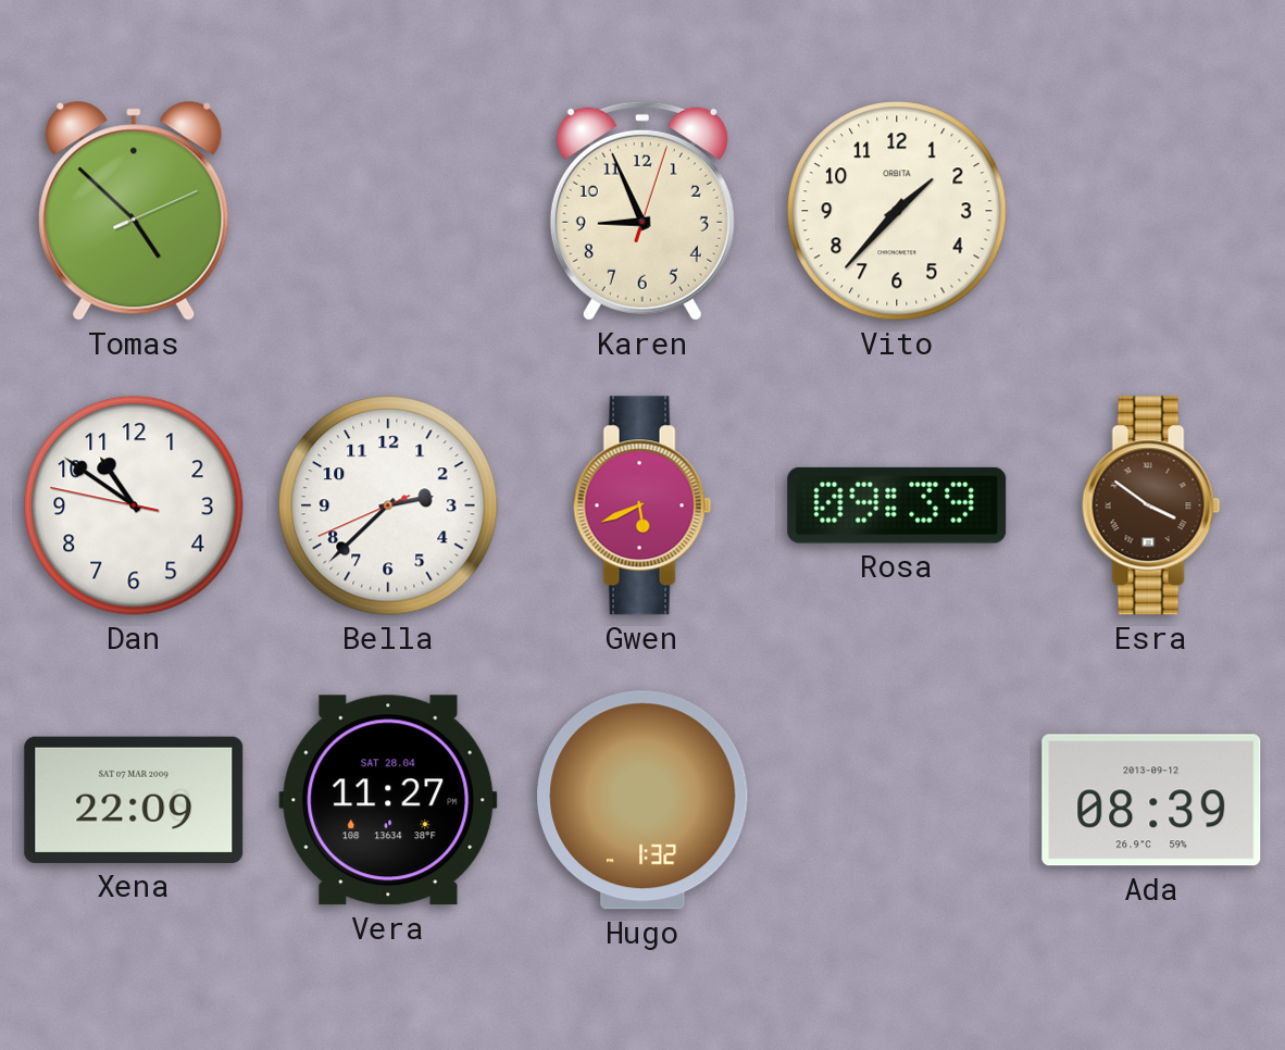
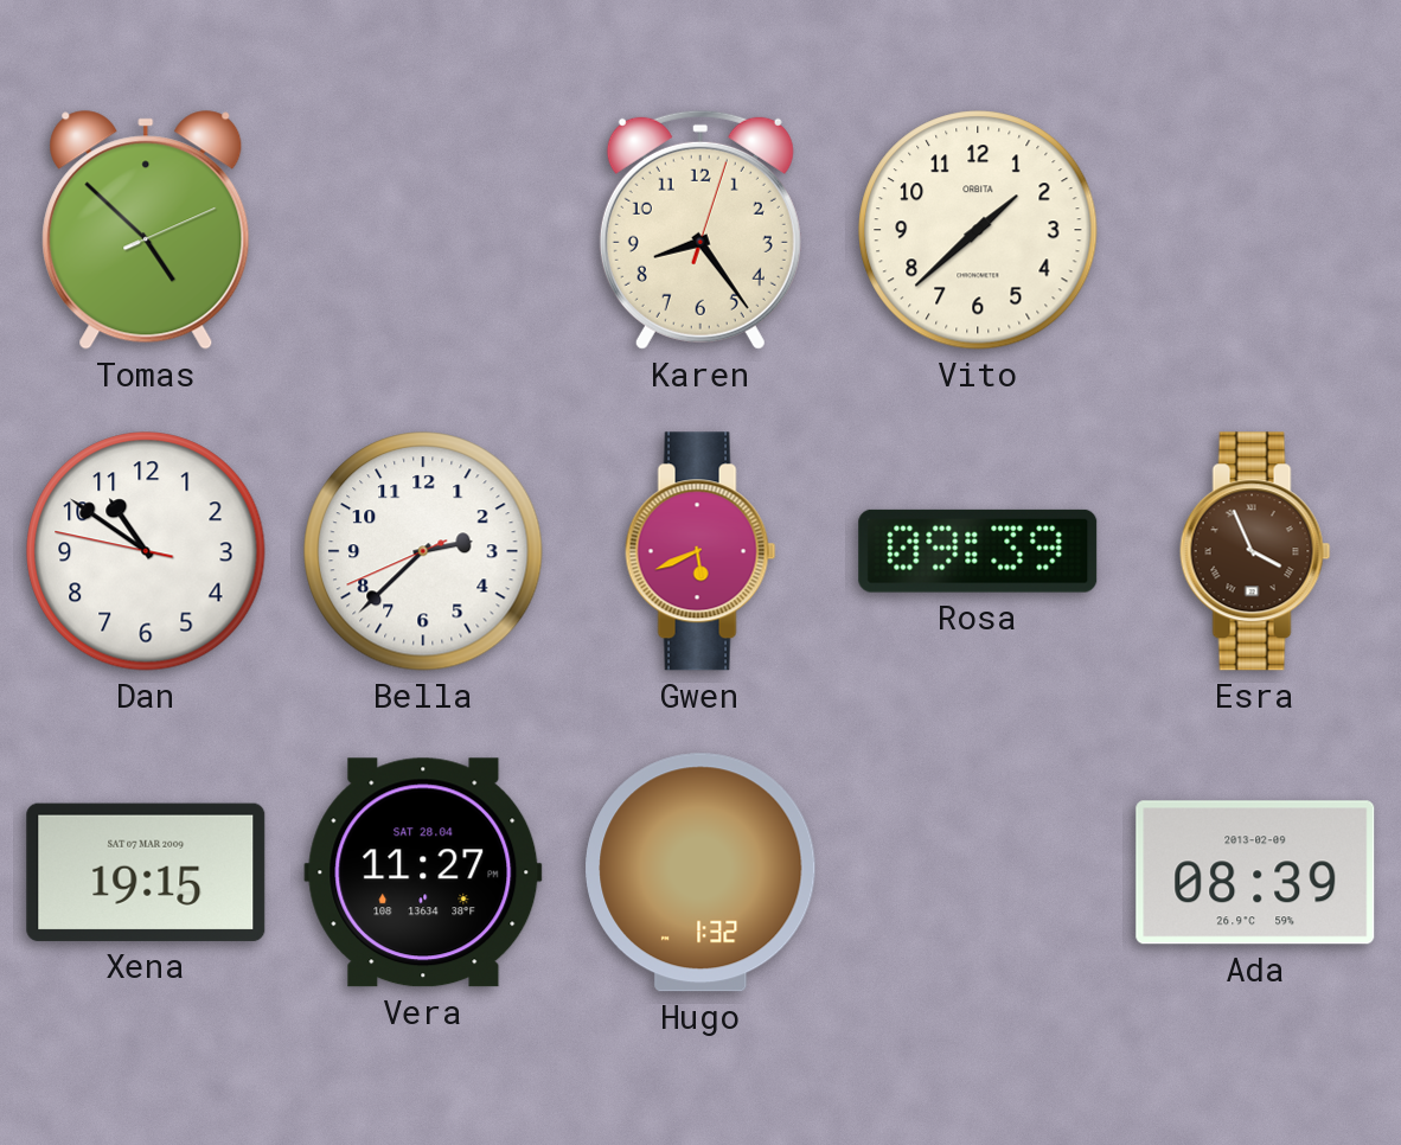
Karen: 8:56 -> 8:24
Vito: 1:37 -> 1:38
Esra: 3:51 -> 3:56
Xena: 22:09 -> 19:15
Ada date: 2013-09-12 -> 2013-02-09
